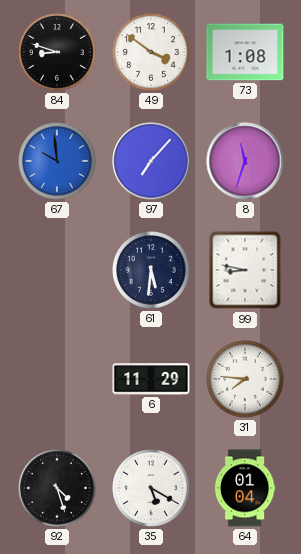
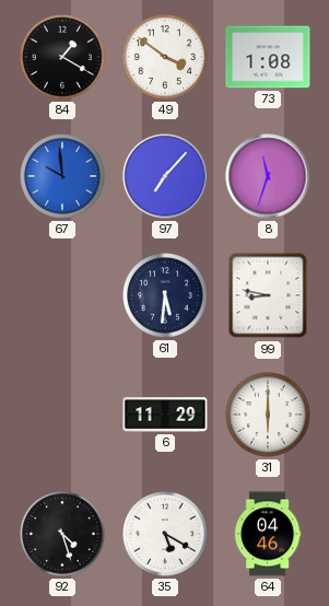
84: 8:48 -> 1:20
31: 7:46 -> 6:00
64: 01:04 -> 04:46
